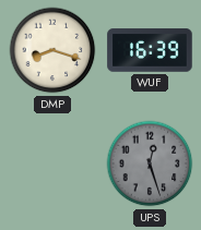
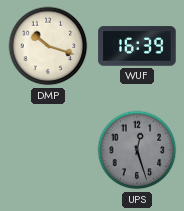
DMP: 8:18 -> 10:18
